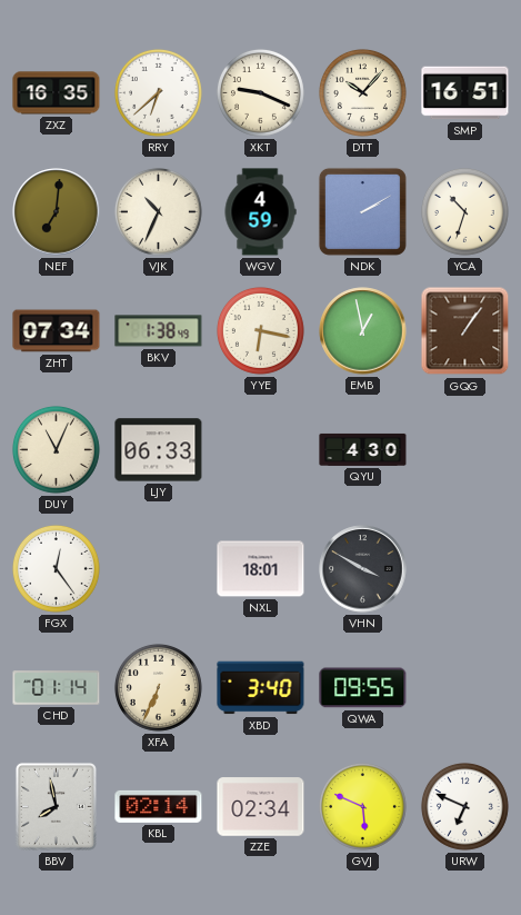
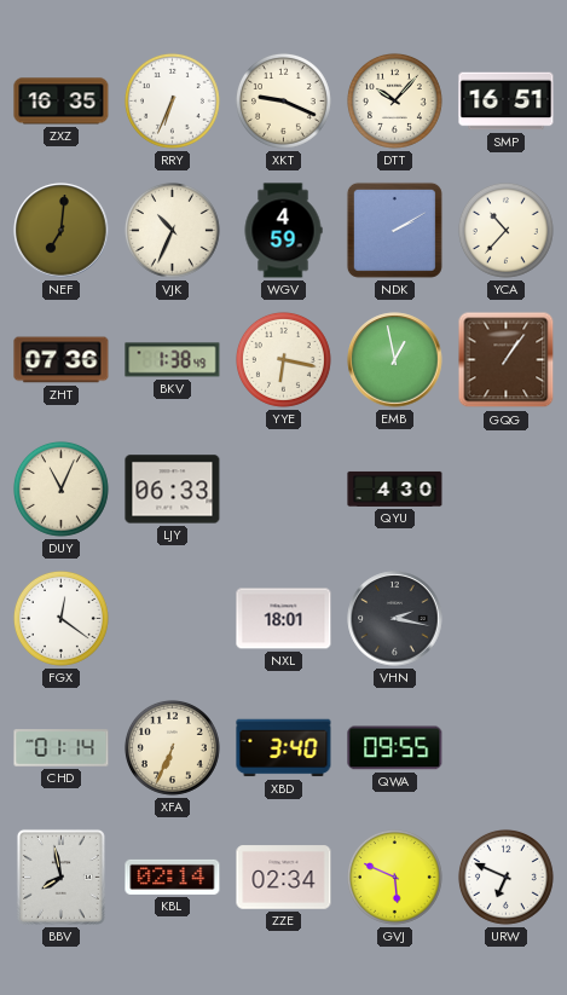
RRY: 6:38 -> 6:34
YCA: 10:33 -> 10:37
ZHT: 07:34 -> 07:36
FGX: 12:24 -> 12:21
VHN: 3:50 -> 2:17
